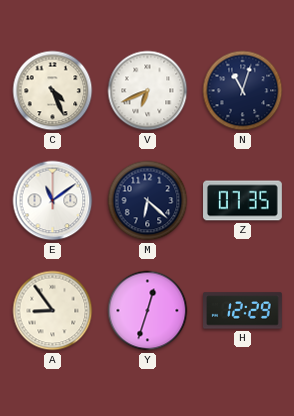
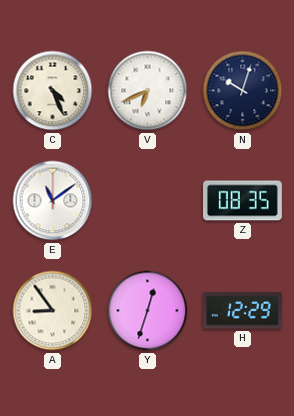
N: 11:03 -> 10:03
M: 6:22 -> none
Z: 07:35 -> 08:35
